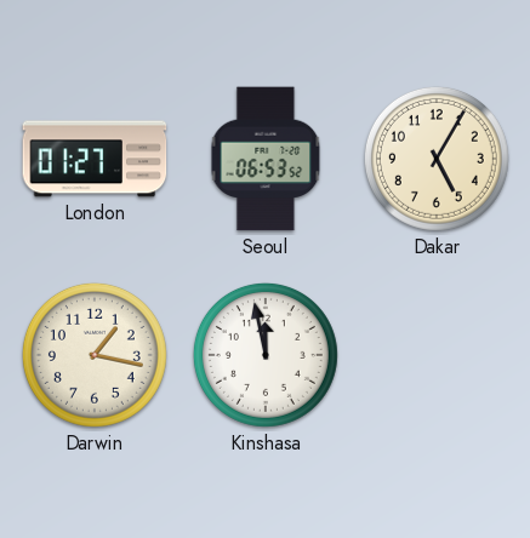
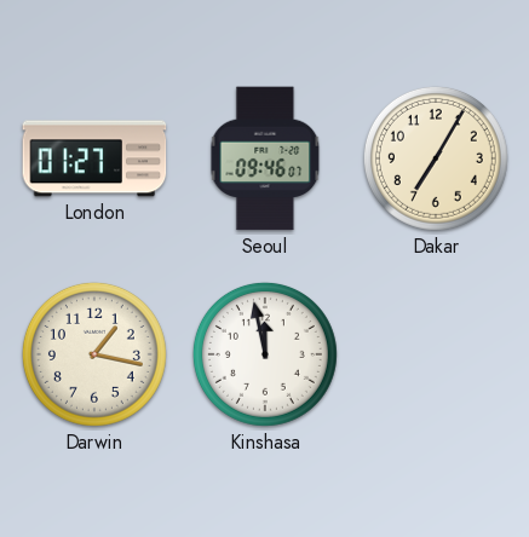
Seoul: 06:53 -> 09:46
Dakar: 5:05 -> 7:05
